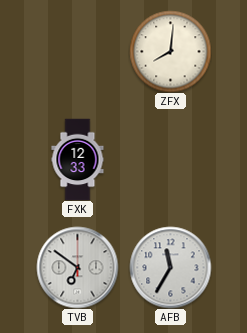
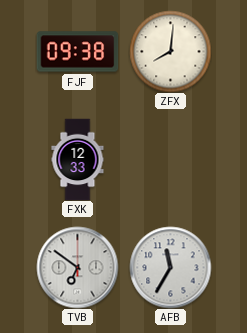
FJF: none -> 09:38
